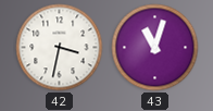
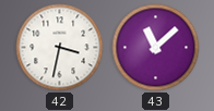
43: 11:03 -> 11:08
